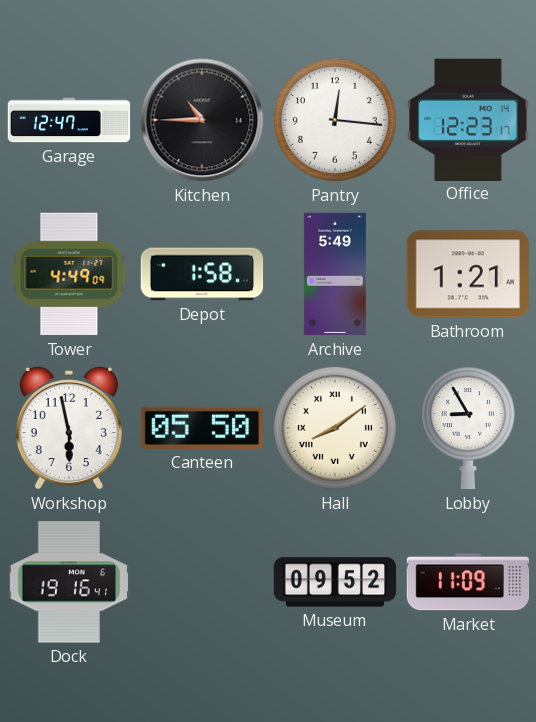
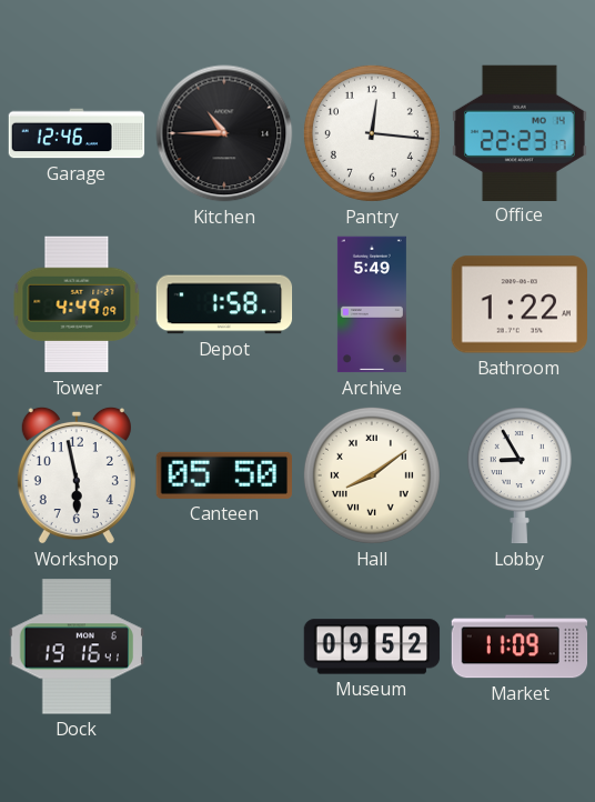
Garage: 12:47 -> 12:46
Office: 12:23 -> 22:23
Bathroom: 1:21 -> 1:22
